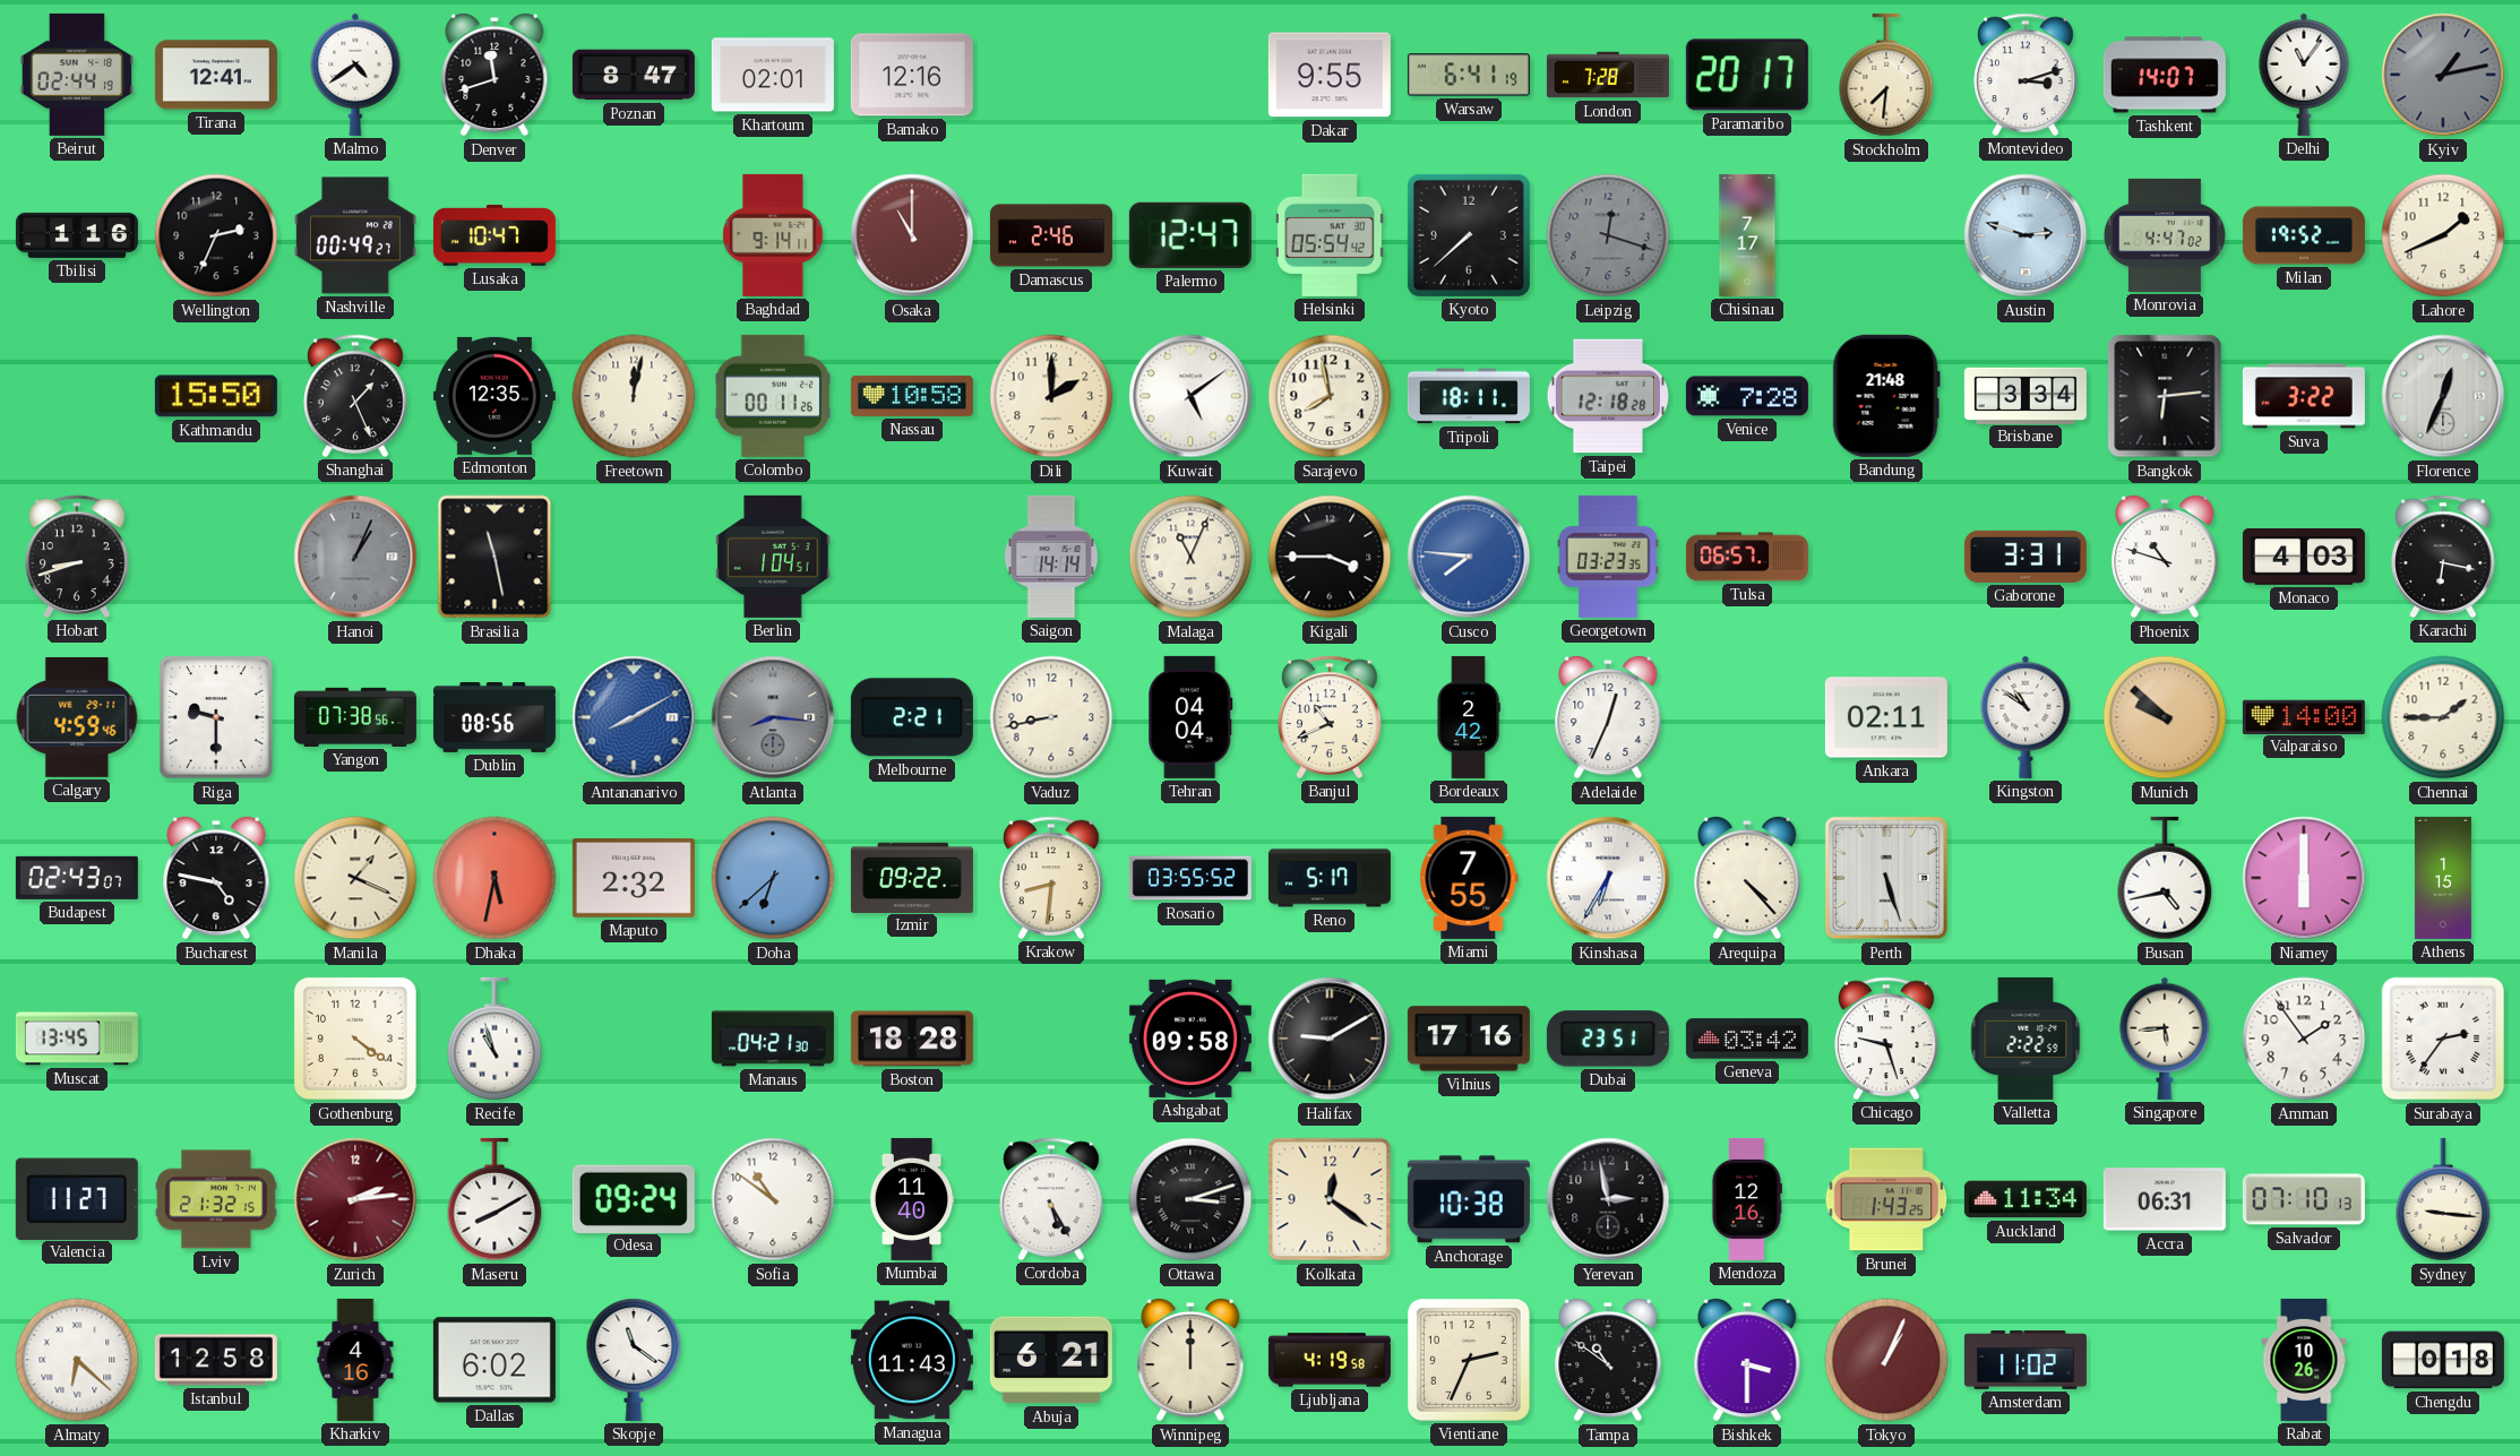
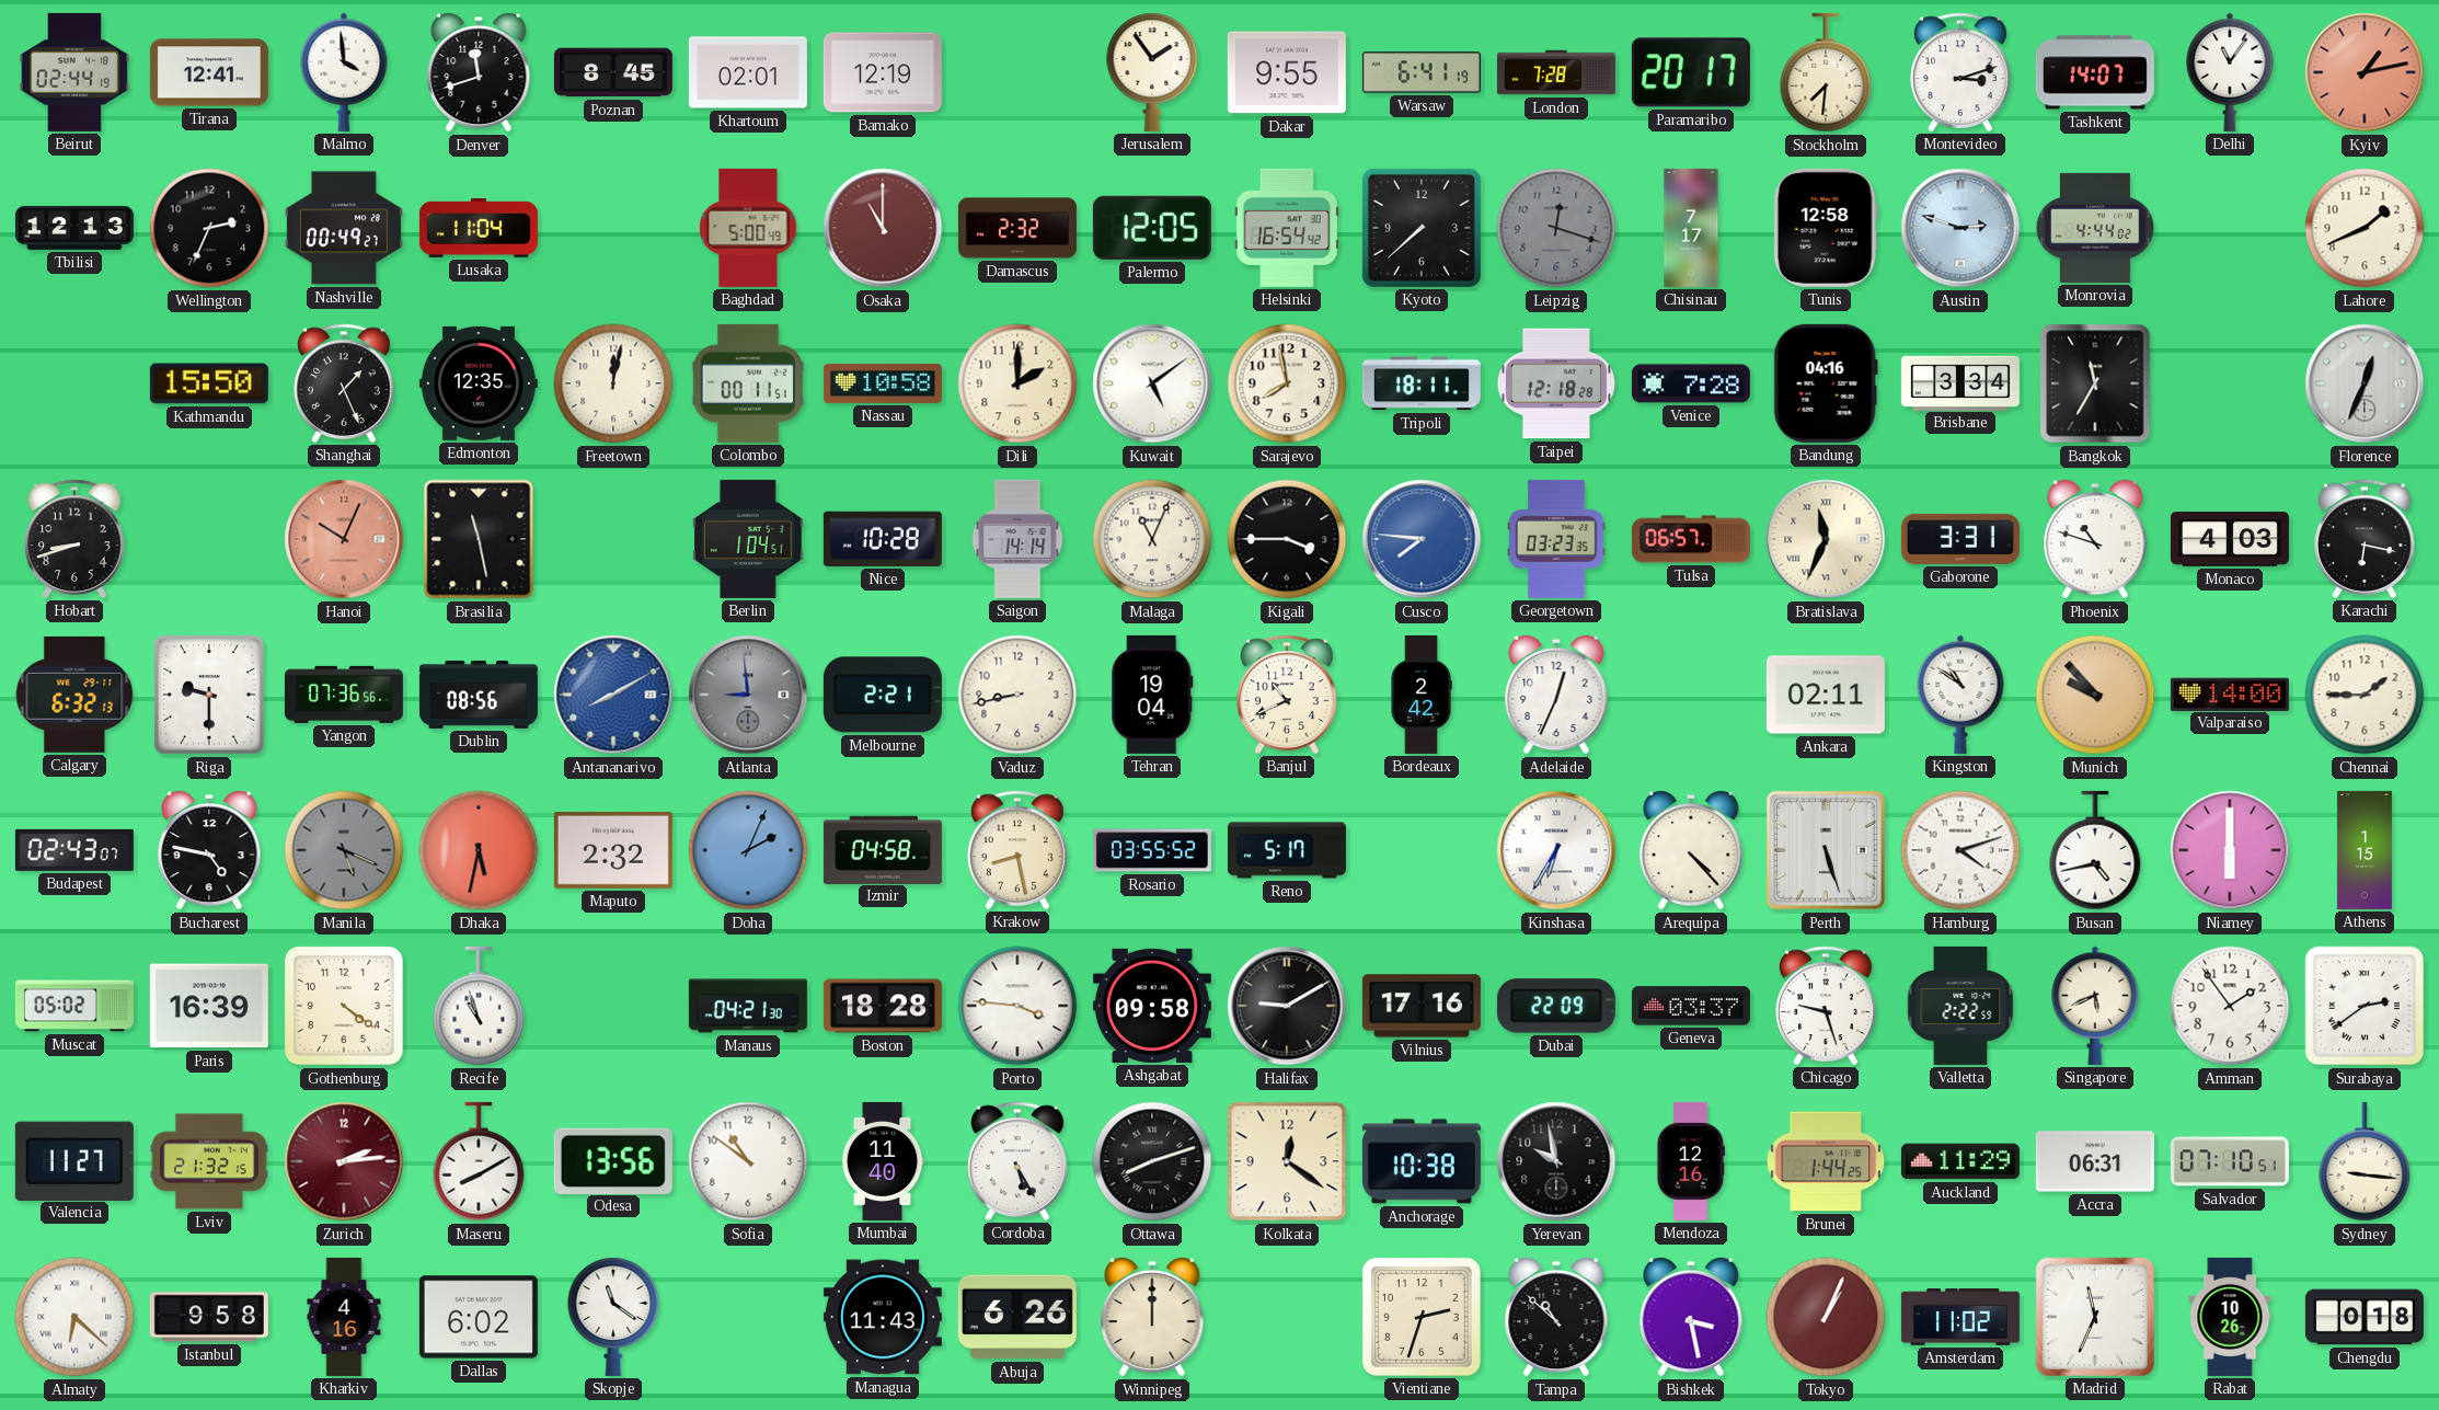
Malmo: 4:39 -> 3:59
Poznan: 8:47 -> 8:45
Bamako: 12:16 -> 12:19
Jerusalem: none -> 1:54
Kyiv dial: grey -> salmon
Tbilisi: 1:16 -> 12:13
Lusaka: 10:47 -> 11:04
Baghdad: 9:14 -> 5:00
Damascus: 2:46 -> 2:32
Palermo: 12:47 -> 12:05
Helsinki: 05:54 -> 16:54
Tunis: none -> 12:58
Monrovia: 4:47 -> 4:44
Milan: 19:52 -> none
Colombo: 00:11:26 -> 00:11:51
Bandung: 21:48 -> 04:16
Bangkok: 6:14 -> 11:35
Suva: 3:22 -> none
Hanoi: 1:04 -> 10:04
Hanoi dial: grey -> salmon
Nice: none -> 10:28
Bratislava: none -> 11:34
Calgary: 4:59 -> 6:32
Yangon: 07:38 -> 07:36
Atlanta: 8:16 -> 8:59
Tehran: 04:04 -> 19:04
Munich: 9:52 -> 9:53
Manila: 1:19 -> 5:19
Manila dial: cream -> grey
Doha: 6:38 -> 2:04
Izmir: 09:22 -> 04:58
Krakow: 8:31 -> 8:28
Miami: 7:55 -> none
Hamburg: none -> 4:12
Muscat: 13:45 -> 05:02
Paris: none -> 16:39
Porto: none -> 3:46
Dubai: 23:51 -> 22:09
Geneva: 03:42 -> 03:37
Singapore: 5:44 -> 5:41
Surabaya: 2:36 -> 2:39
Odesa: 09:24 -> 13:56
Ottawa: 3:12 -> 8:12
Yerevan: 2:58 -> 9:58
Brunei: 1:43 -> 1:44
Auckland: 11:34 -> 11:29
Salvador: 07:10:13 -> 07:10:51
Istanbul: 12:58 -> 9:58
Abuja: 6:21 -> 6:26
Ljubljana: 4:19 -> none
Vientiane: 2:34 -> 2:33
Tampa: 10:51 -> 10:52
Bishkek: 3:30 -> 3:28
Madrid: none -> 11:34
